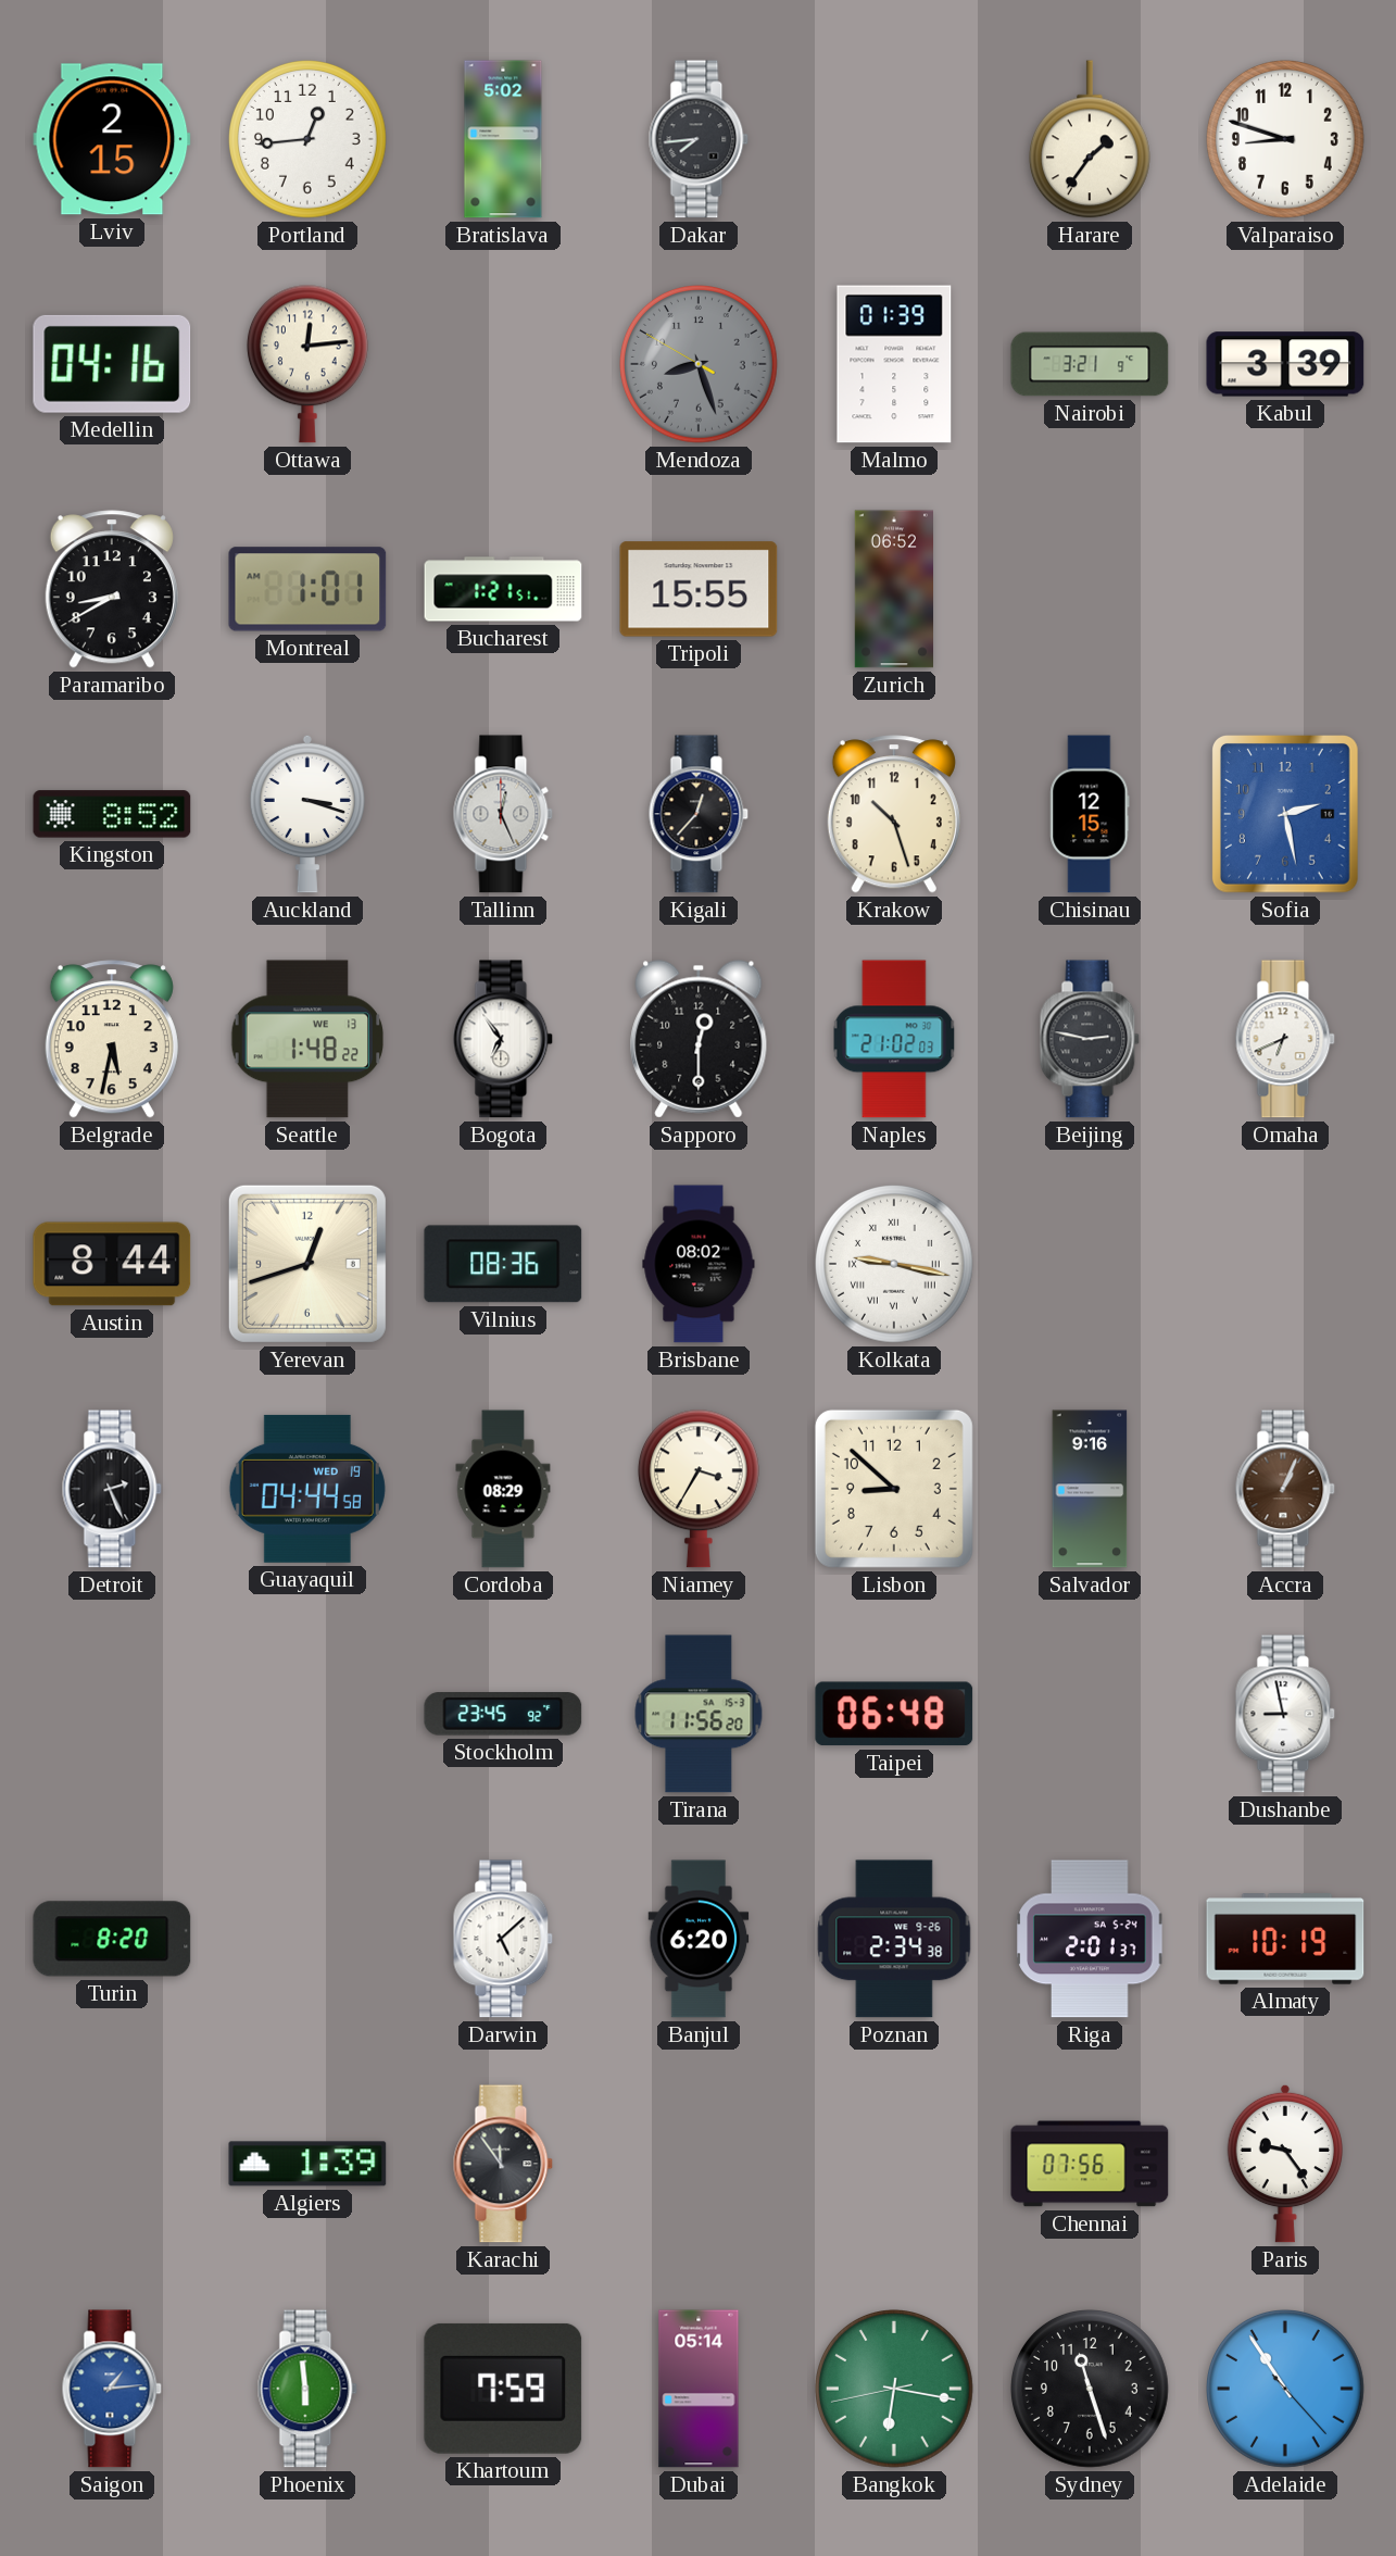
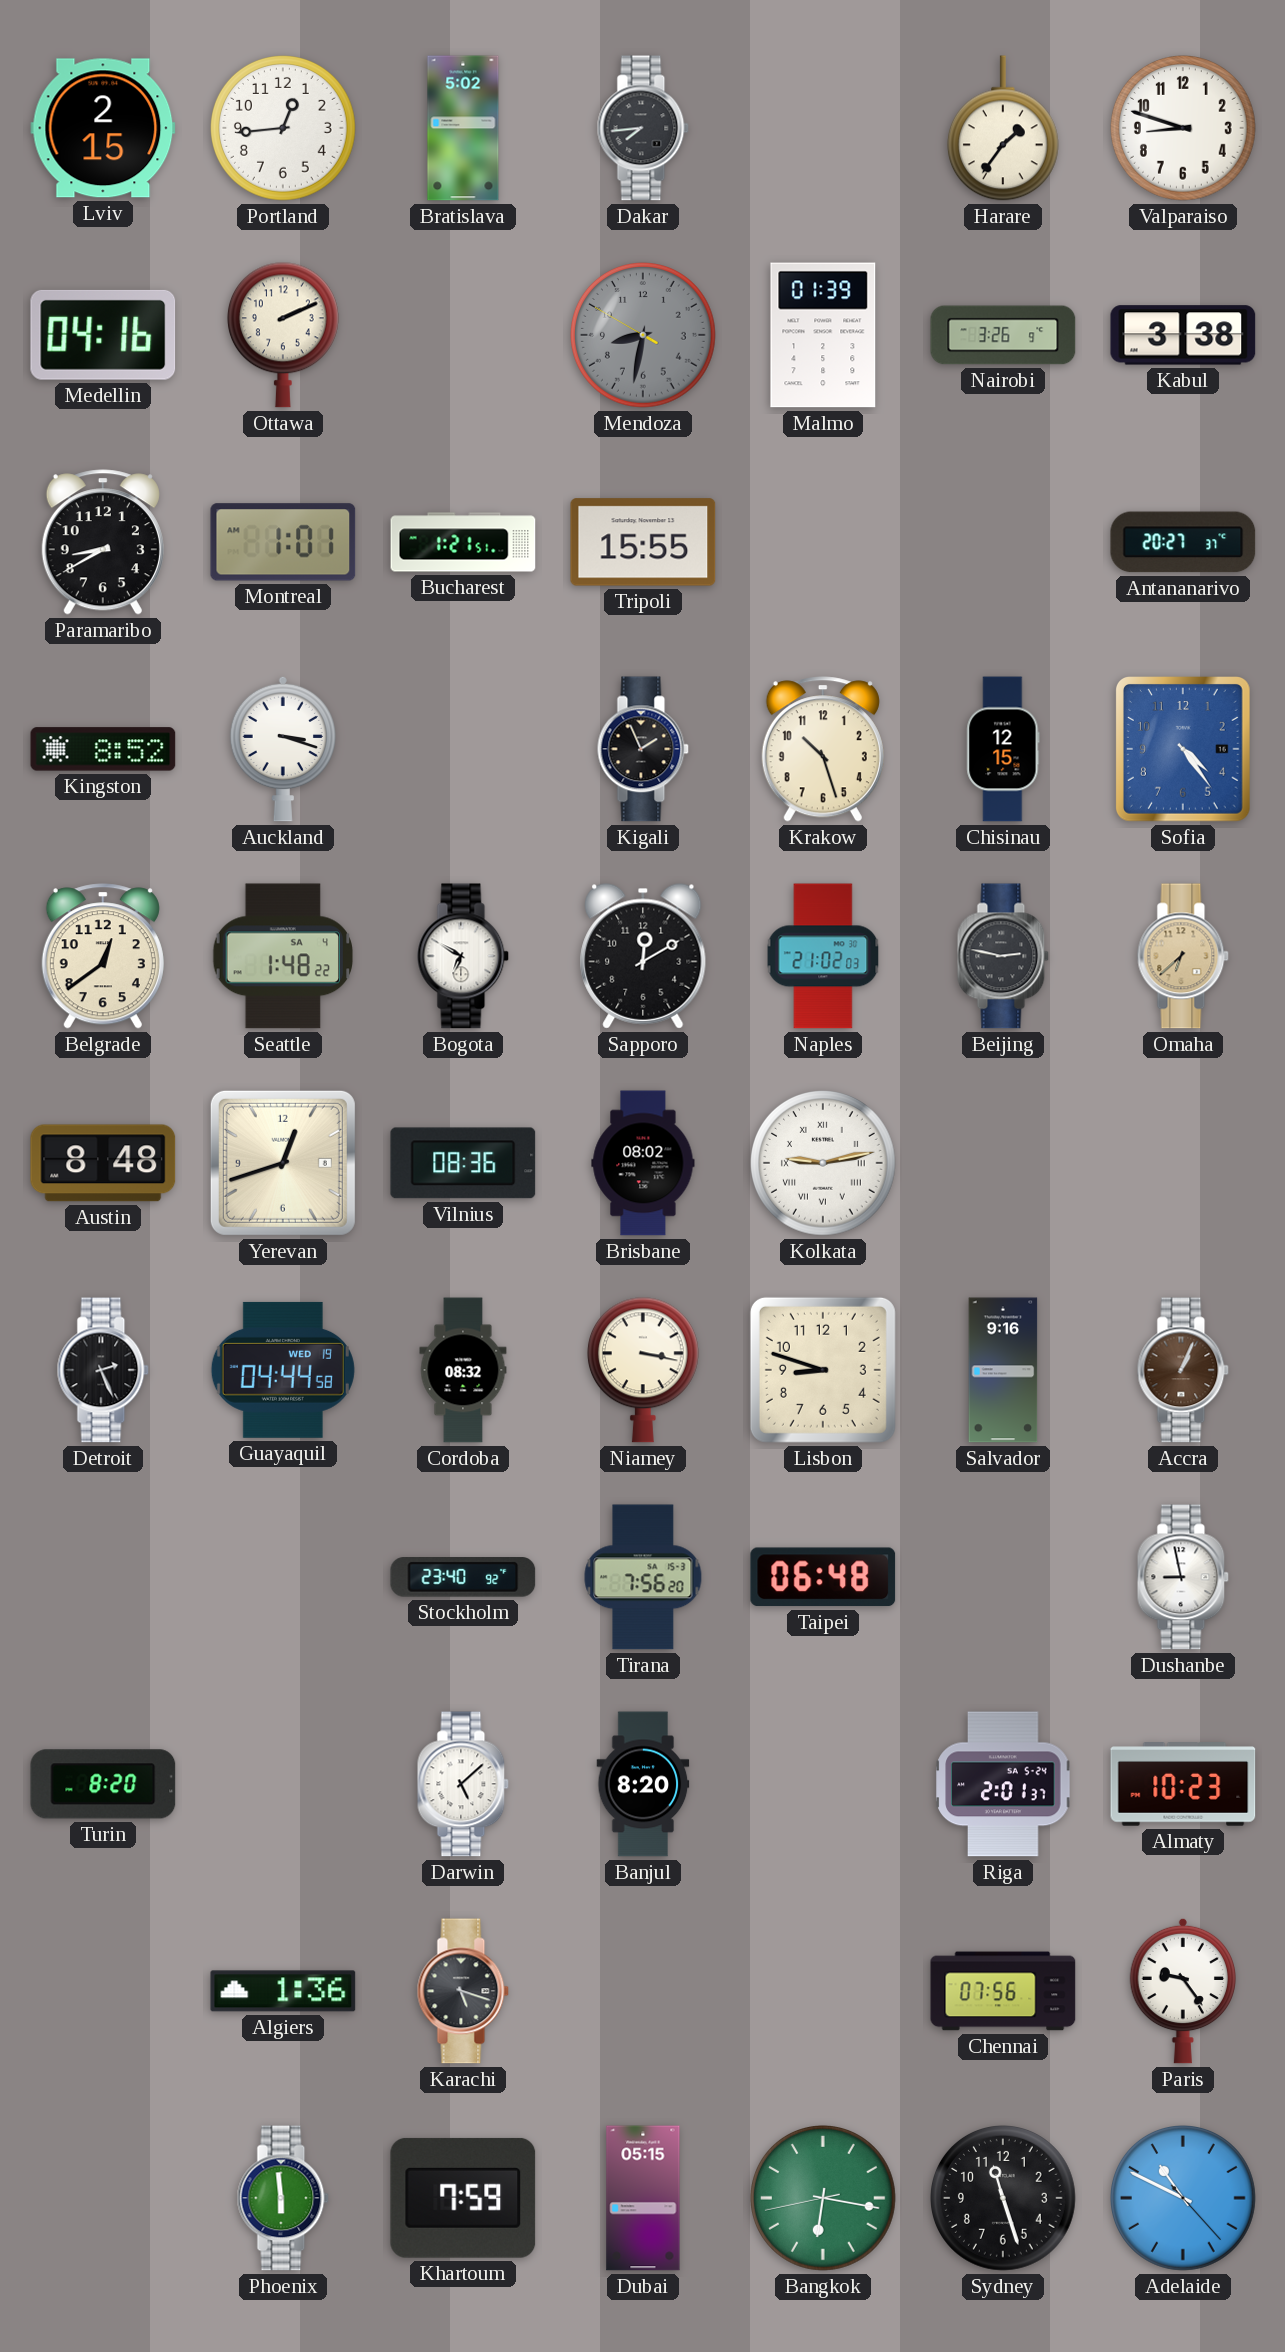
Ottawa: 12:14 -> 2:11
Mendoza: 8:26 -> 8:31
Nairobi: 3:21 -> 3:26
Kabul: 3:39 -> 3:38
Zurich: 06:52 -> none
Antananarivo: none -> 20:27
Tallinn: 12:26 -> none
Kigali: 12:37 -> 1:56
Sofia: 2:28 -> 4:24
Belgrade: 5:32 -> 12:39
Seattle date: WE 13 -> SA 4
Bogota: 6:54 -> 6:50
Sapporo: 12:30 -> 12:10
Omaha: 6:41 -> 6:38
Omaha dial: white -> champagne
Austin: 8:44 -> 8:48
Kolkata: 9:17 -> 9:13
Cordoba: 08:29 -> 08:32
Niamey: 3:35 -> 3:17
Lisbon: 8:52 -> 8:48
Stockholm: 23:45 -> 23:40
Tirana: 11:56 -> 7:56
Banjul: 6:20 -> 8:20
Poznan: 2:34 -> none
Almaty: 10:19 -> 10:23
Algiers: 1:39 -> 1:36
Karachi: 11:54 -> 5:18
Saigon: 1:14 -> none
Dubai: 05:14 -> 05:15
Adelaide: 10:54 -> 10:49
